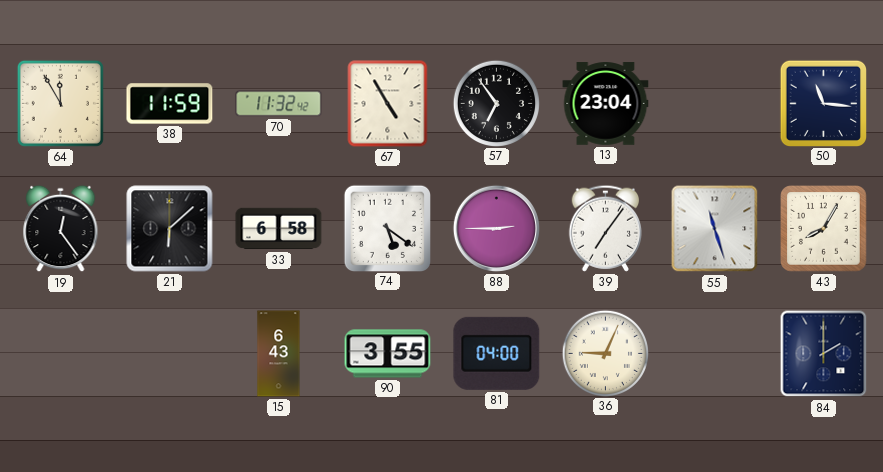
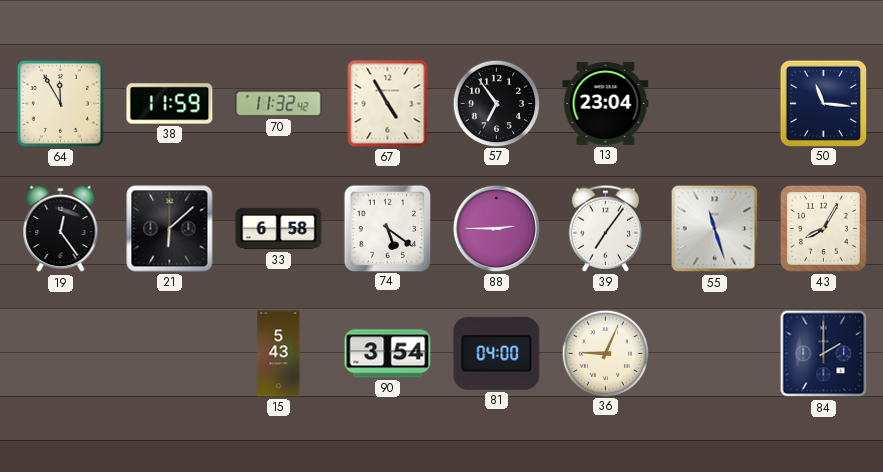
15: 6:43 -> 5:43
90: 3:55 -> 3:54
